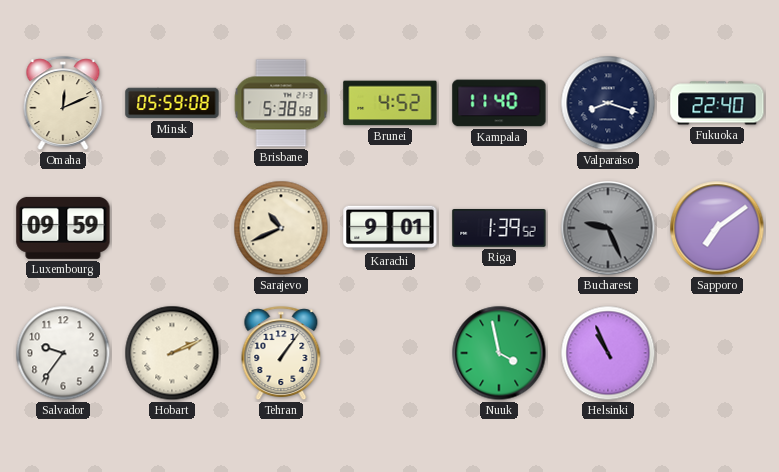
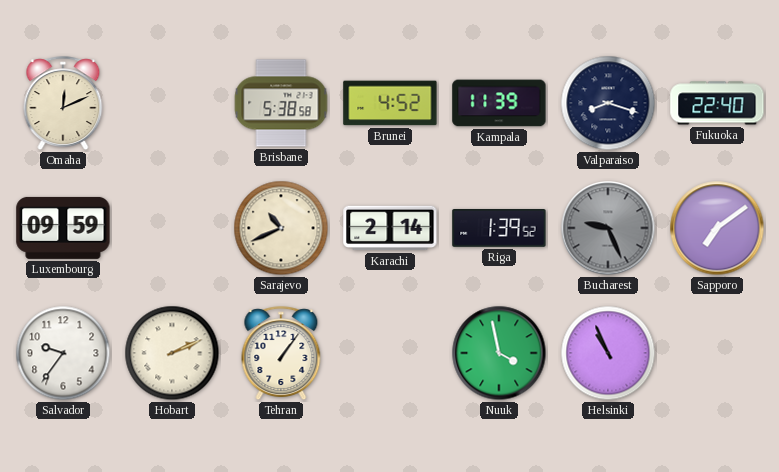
Minsk: 05:59 -> none
Kampala: 11:40 -> 11:39
Karachi: 9:01 -> 2:14
